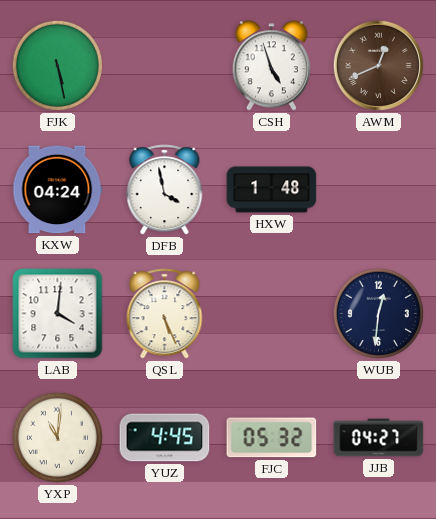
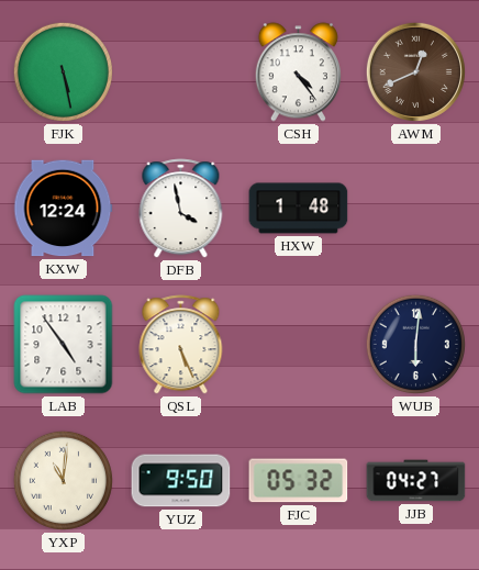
CSH: 4:57 -> 4:24
KXW: 04:24 -> 12:24
LAB: 4:01 -> 4:54
WUB: 12:31 -> 6:01
YUZ: 4:45 -> 9:50
